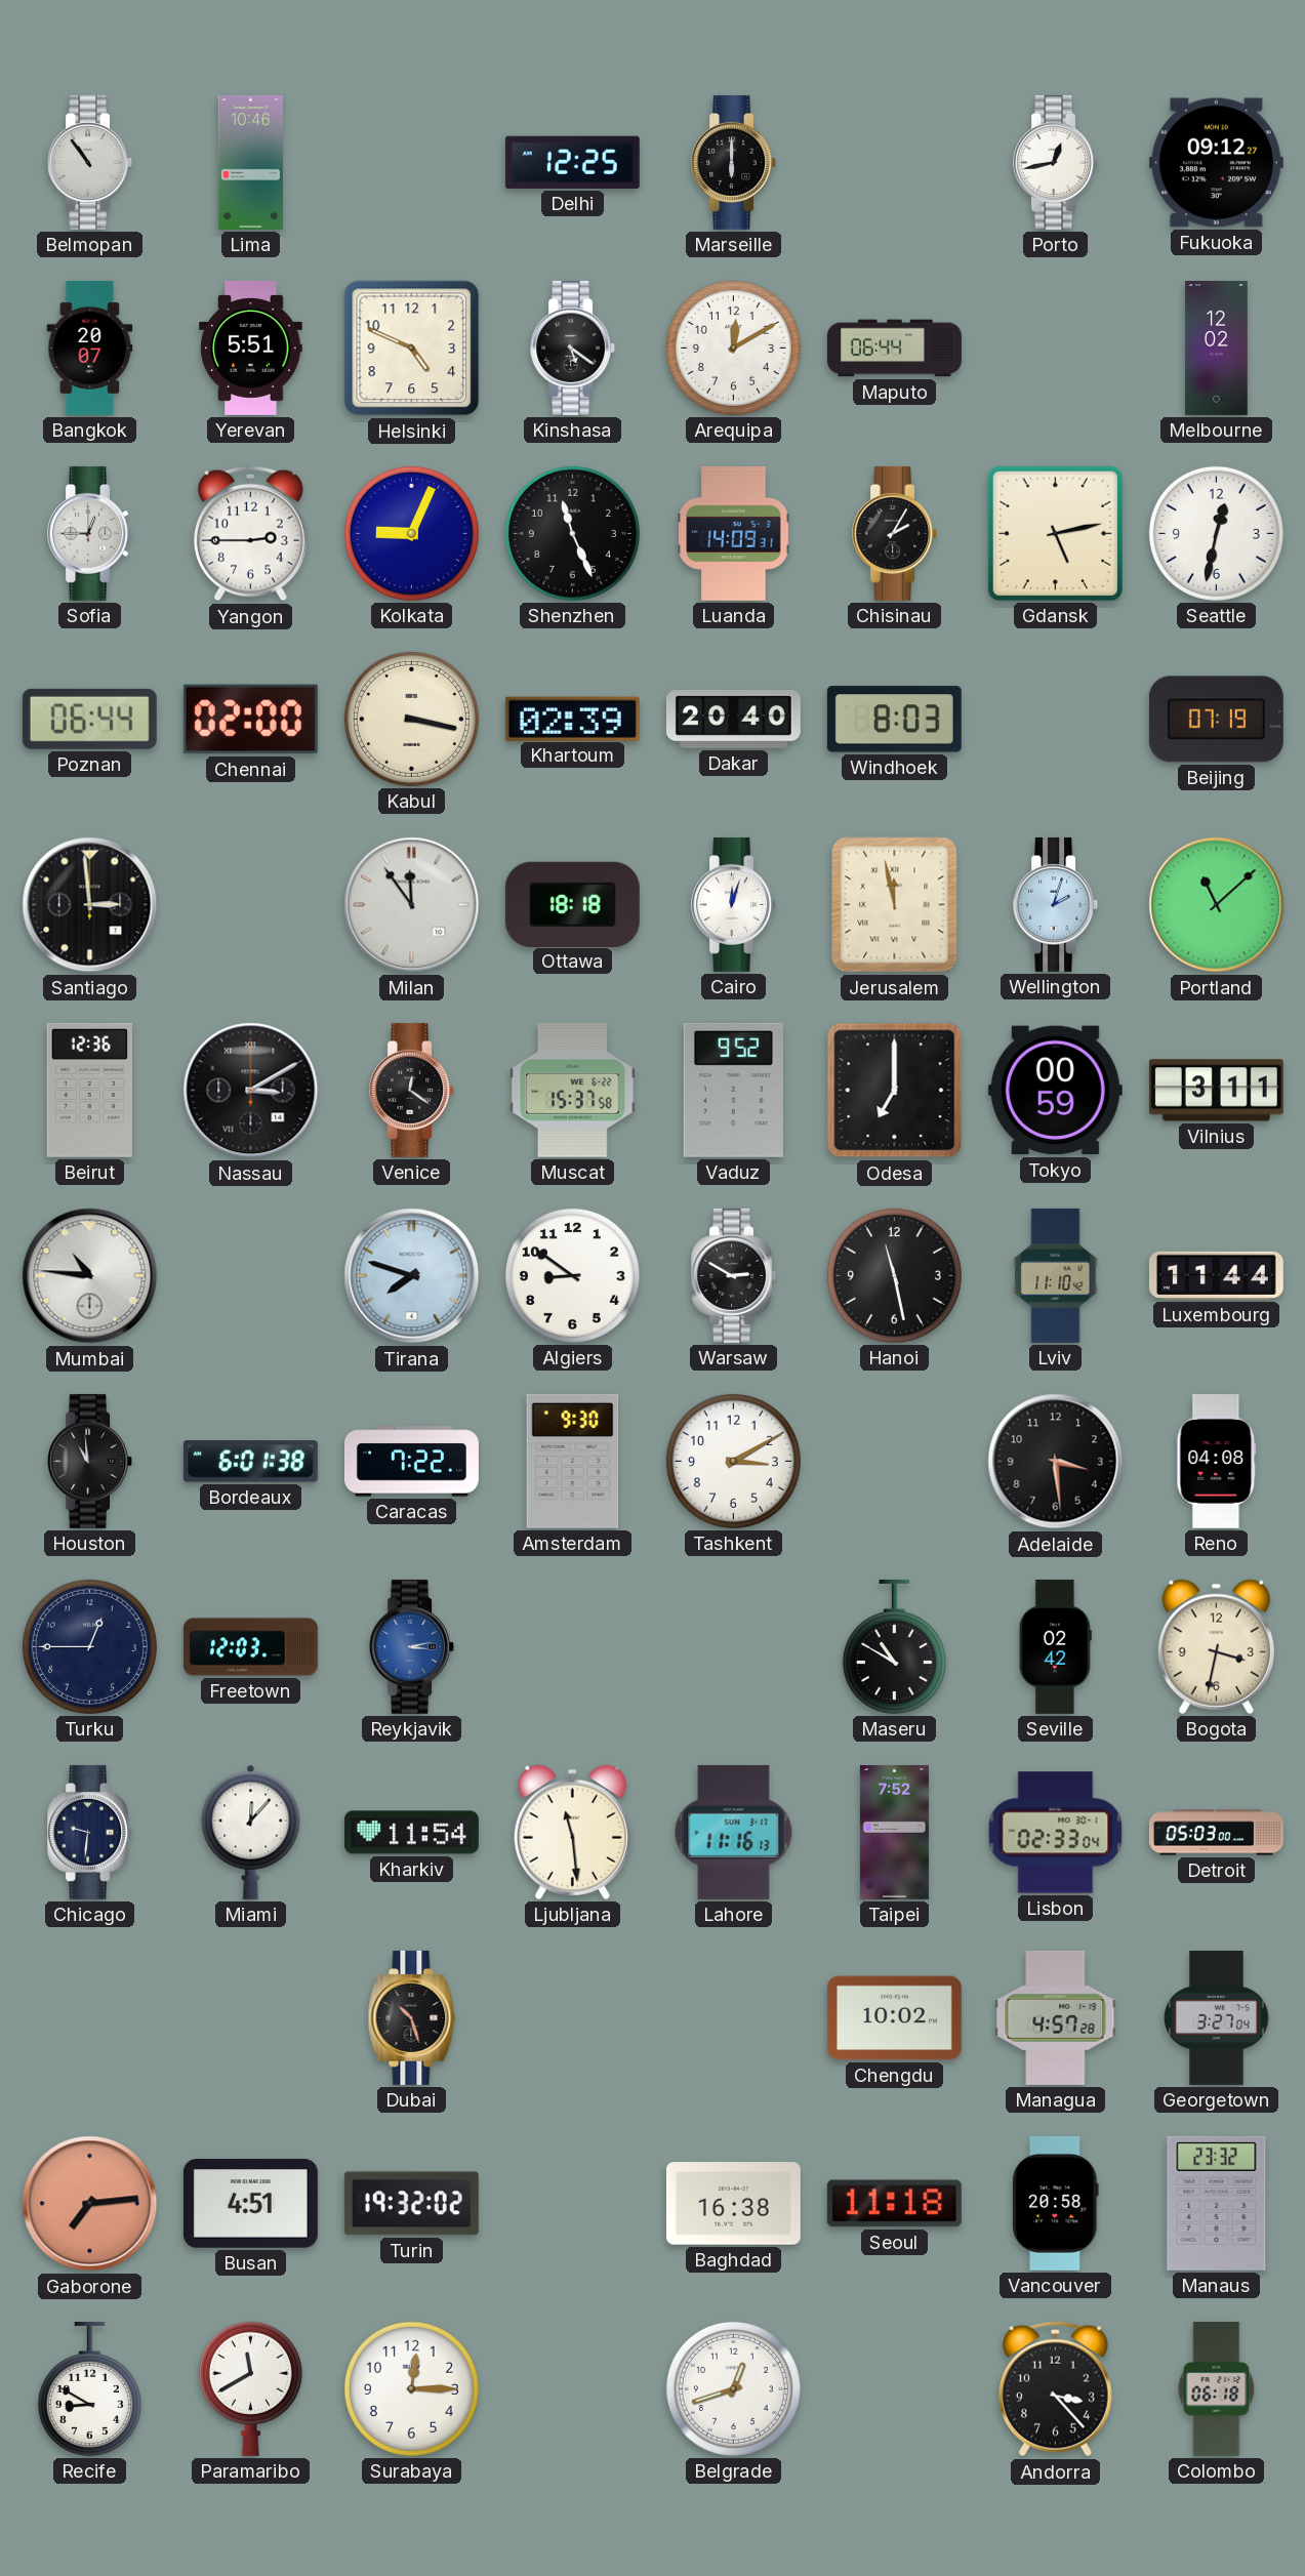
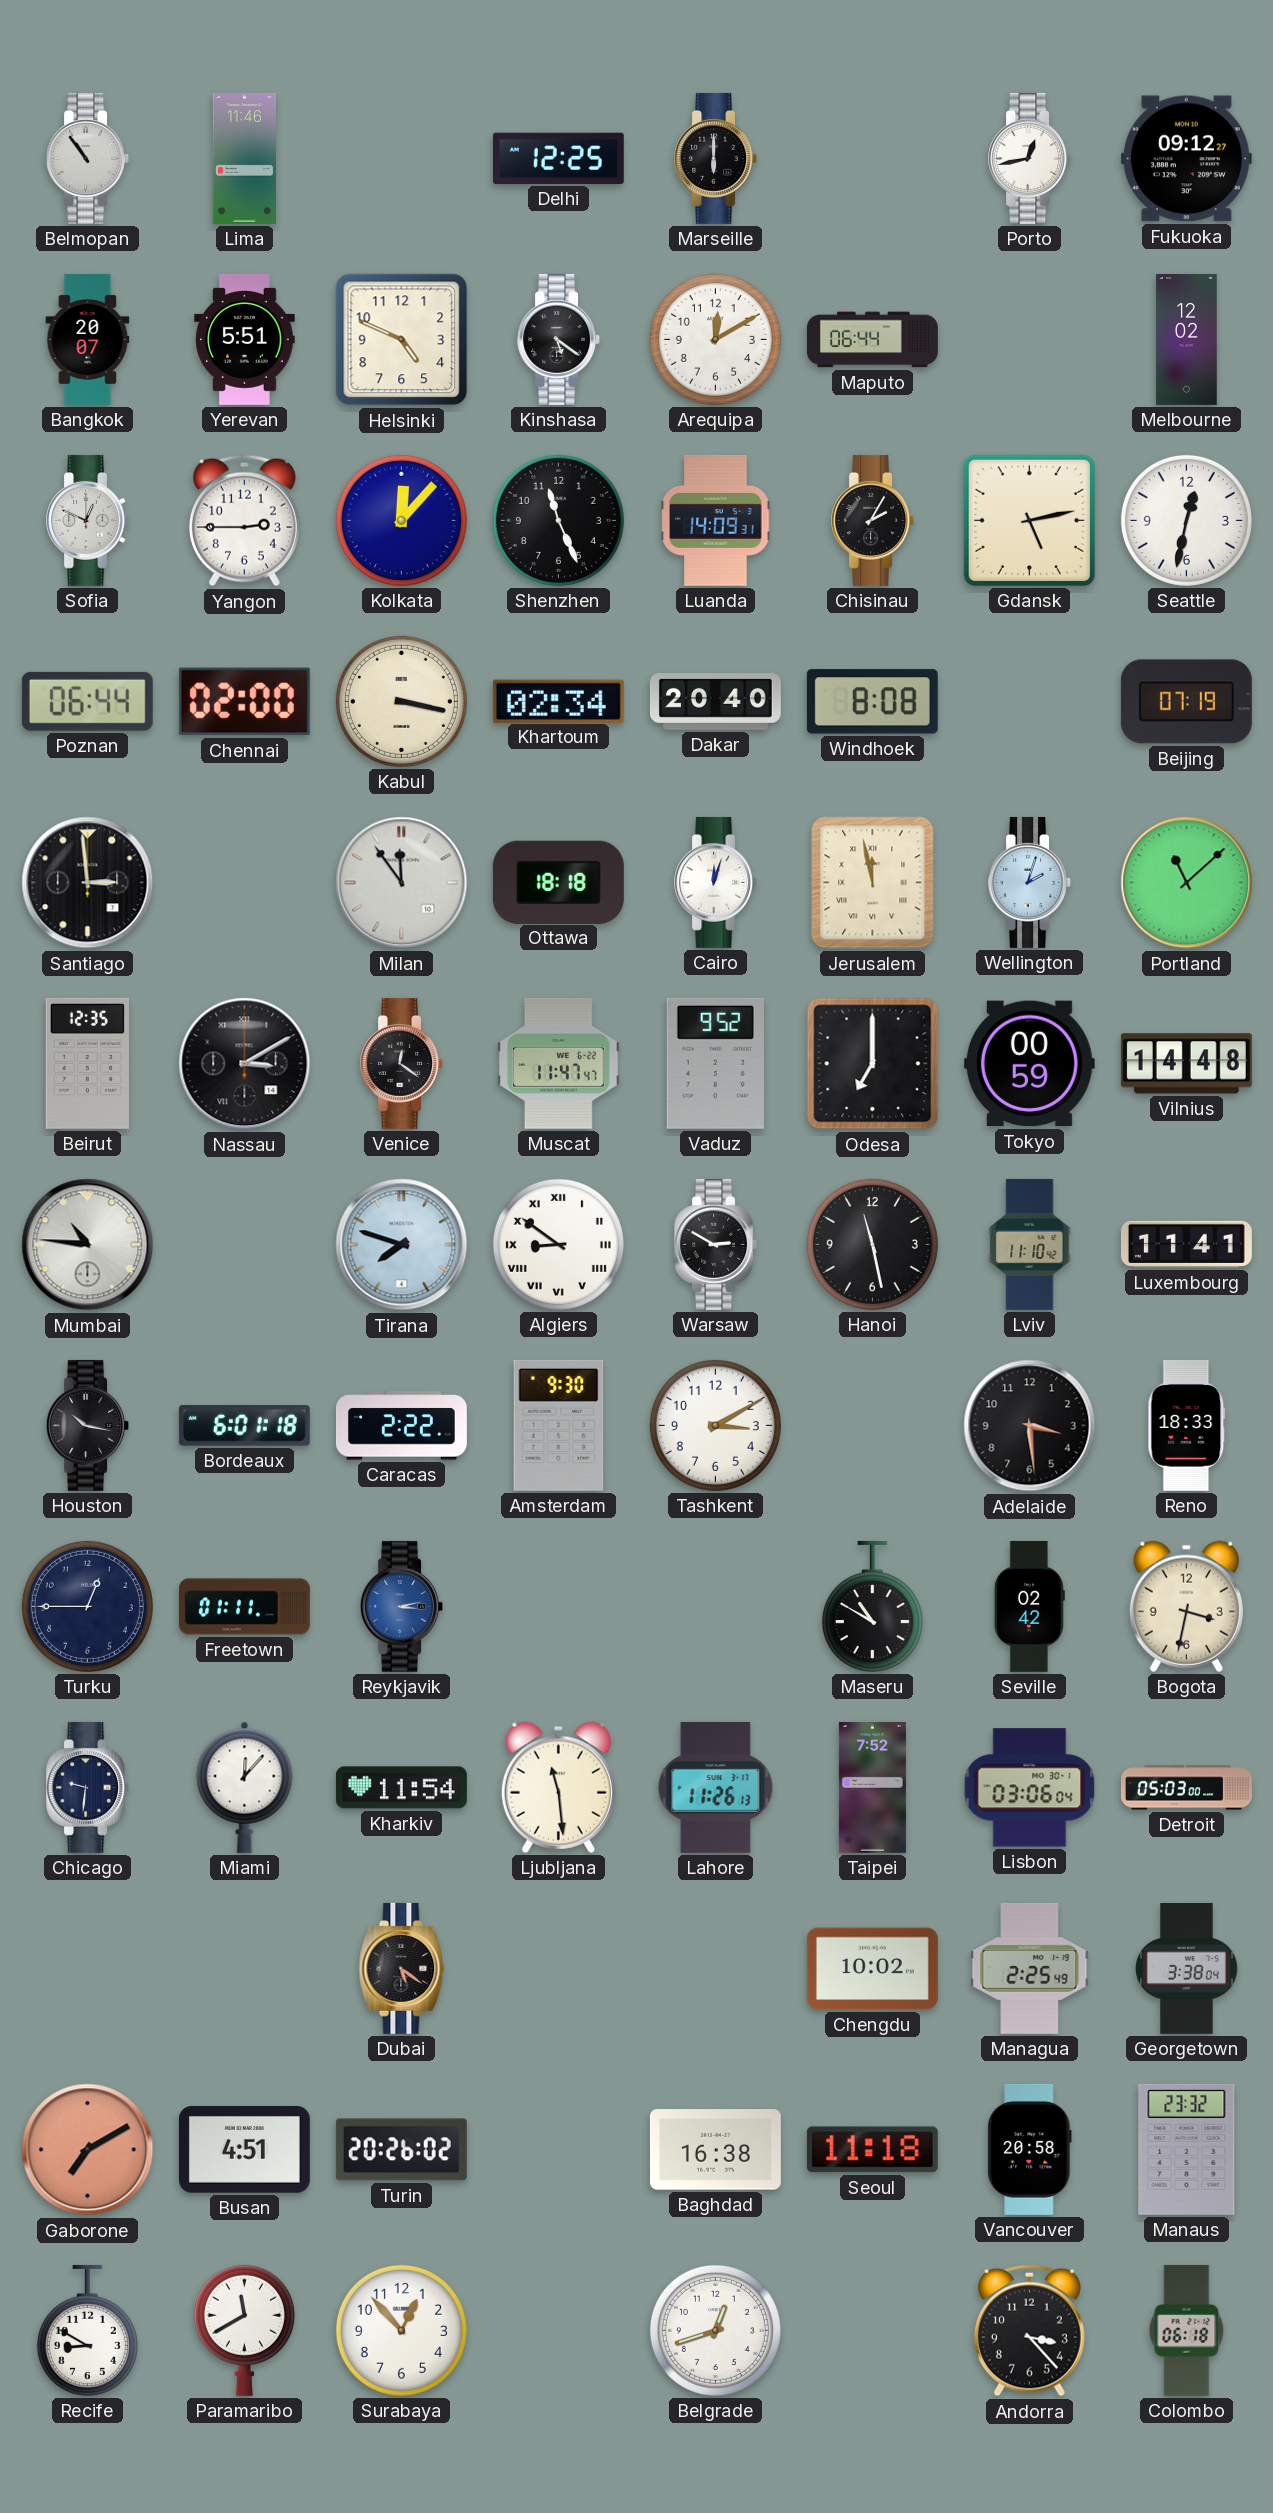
Lima: 10:46 -> 11:46
Sofia: 12:45 -> 12:49
Kolkata: 9:04 -> 12:07
Khartoum: 02:39 -> 02:34
Windhoek: 8:03 -> 8:08
Beirut: 12:36 -> 12:35
Muscat: 15:37 -> 11:47
Vilnius: 3:11 -> 14:48
Algiers numerals: Arabic -> Roman
Luxembourg: 11:44 -> 11:41
Houston: 10:59 -> 10:17
Bordeaux: 6:01:38 -> 6:01:18
Caracas: 7:22 -> 2:22
Reno: 04:08 -> 18:33
Freetown: 12:03 -> 01:11
Lahore: 11:16 -> 11:26
Lisbon: 02:33 -> 03:06
Dubai: 10:27 -> 5:21
Managua: 4:57 -> 2:25
Georgetown: 3:27 -> 3:38
Gaborone: 7:14 -> 7:10
Turin: 19:32 -> 20:26
Surabaya: 12:15 -> 12:53
